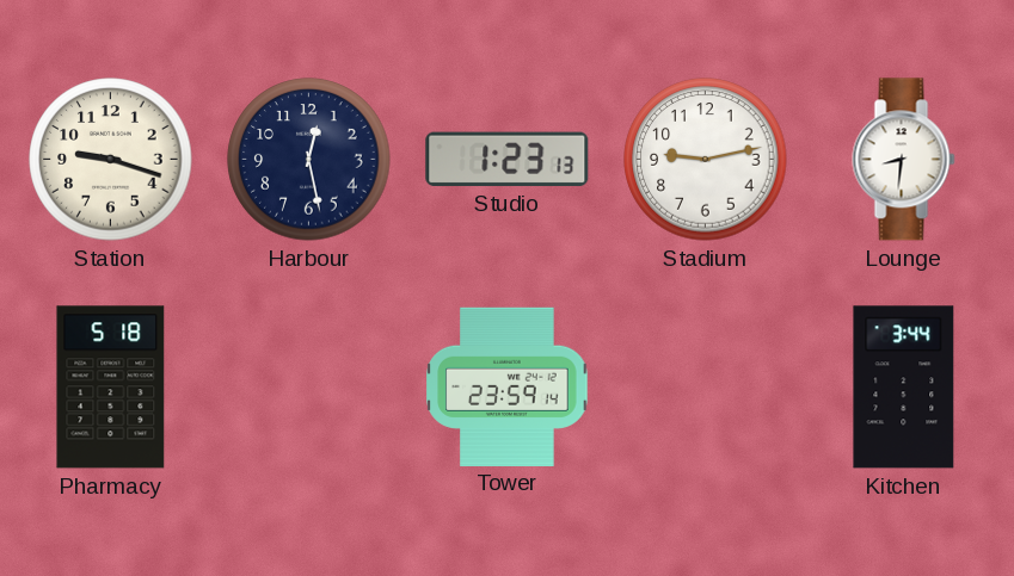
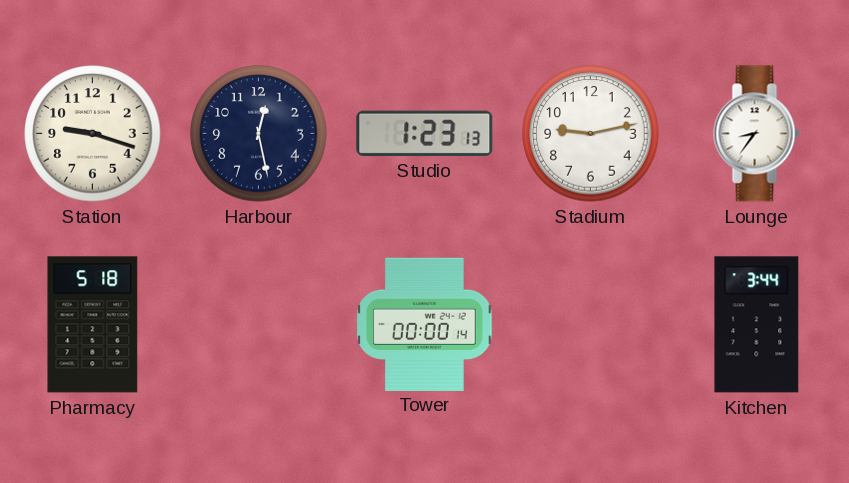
Lounge: 8:31 -> 8:36
Tower: 23:59 -> 00:00
